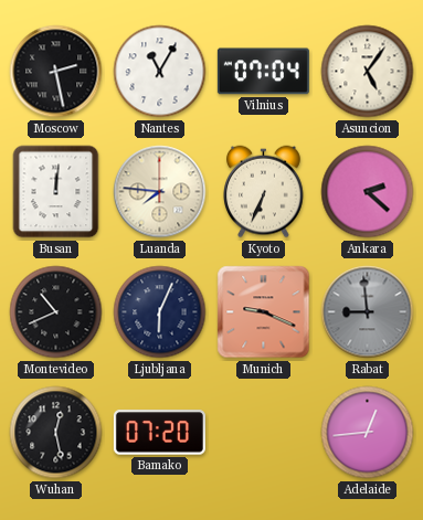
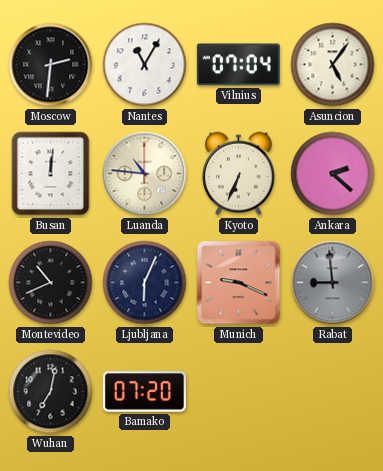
Moscow: 2:28 -> 2:31
Luanda: 7:46 -> 10:46
Wuhan: 12:28 -> 7:02
Adelaide: 12:44 -> none
